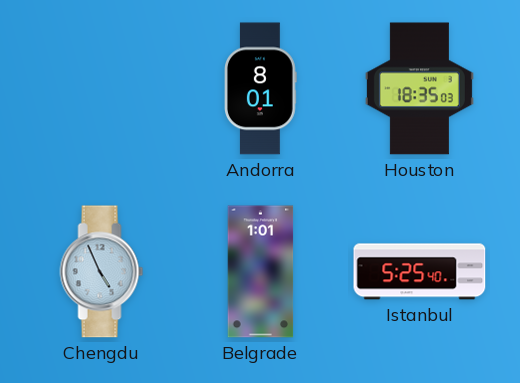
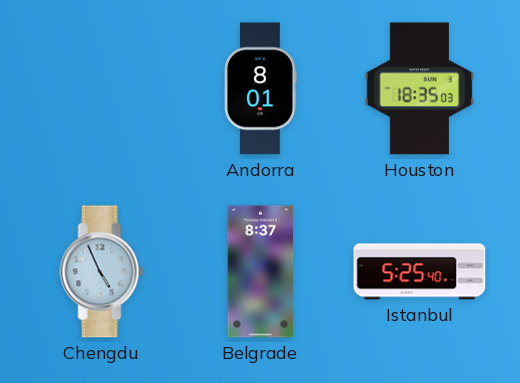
Belgrade: 1:01 -> 8:37
